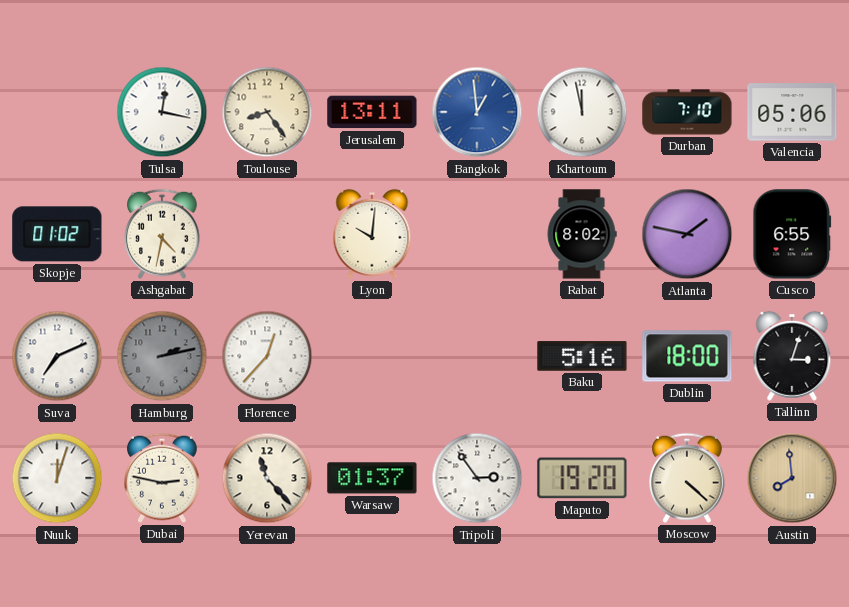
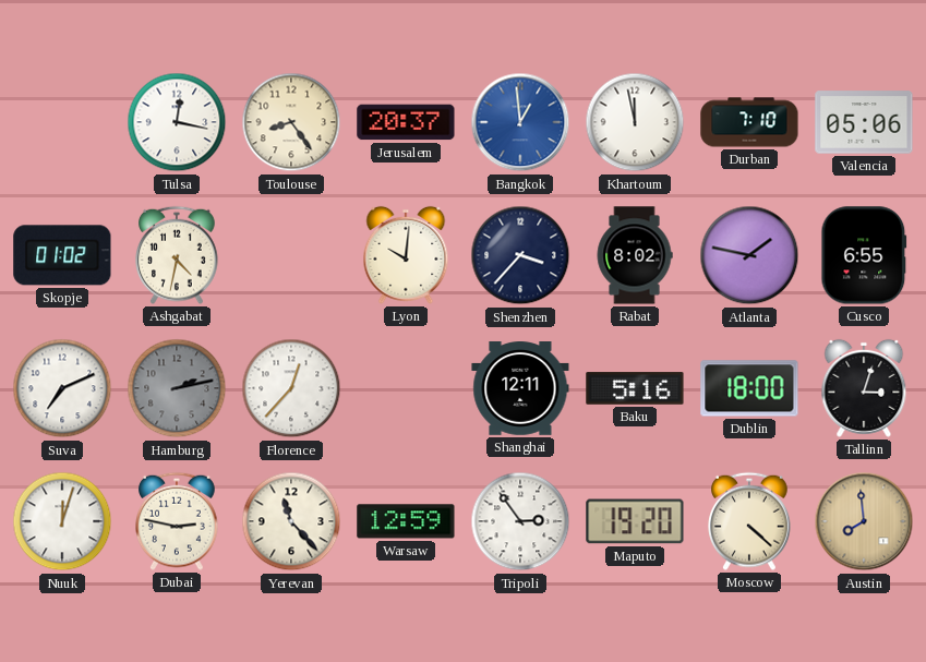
Jerusalem: 13:11 -> 20:37
Shenzhen: none -> 3:37
Shanghai: none -> 12:11
Warsaw: 01:37 -> 12:59
